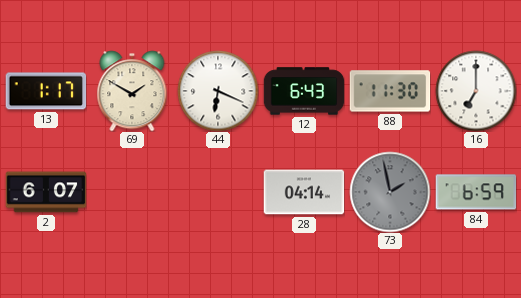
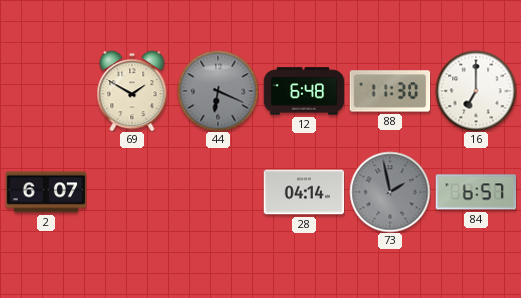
13: 1:17 -> none
44 dial: white -> grey
12: 6:43 -> 6:48
84: 6:59 -> 6:57
